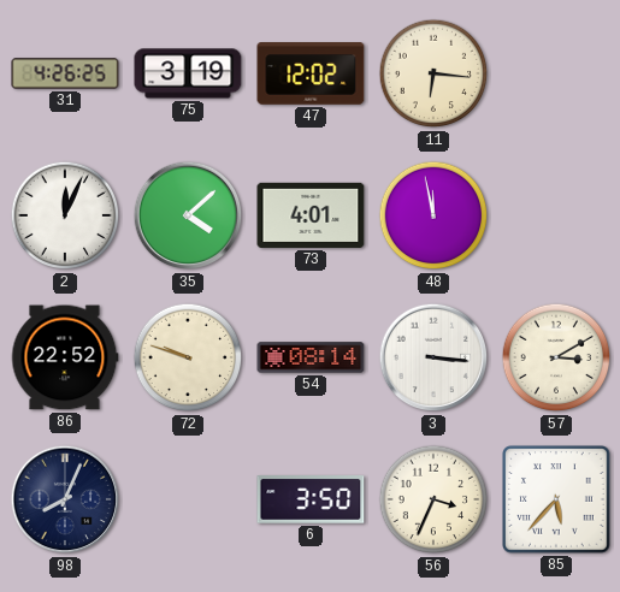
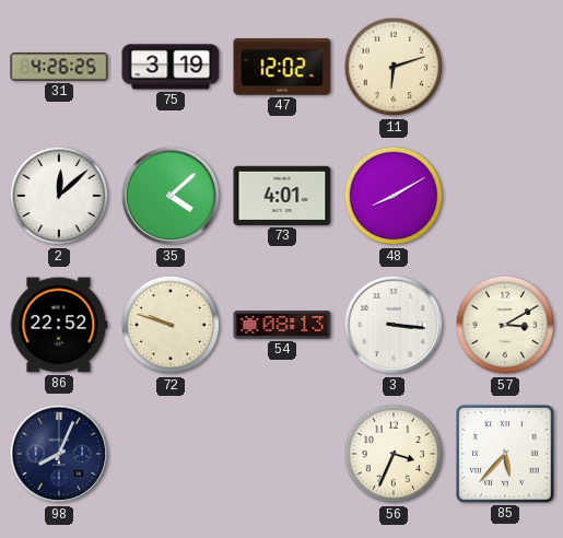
11: 6:16 -> 6:12
2: 12:04 -> 12:08
48: 11:58 -> 8:10
54: 08:14 -> 08:13
6: 3:50 -> none
